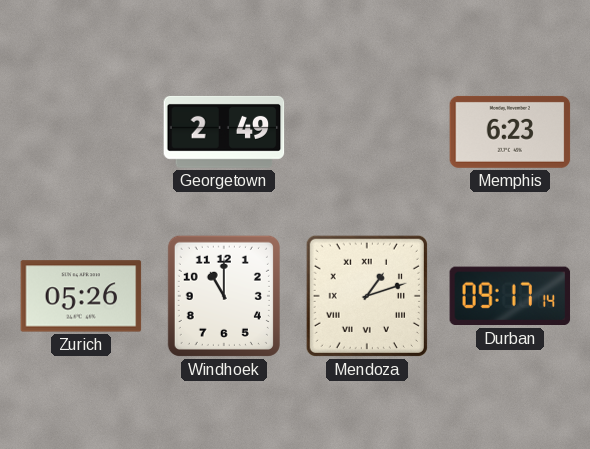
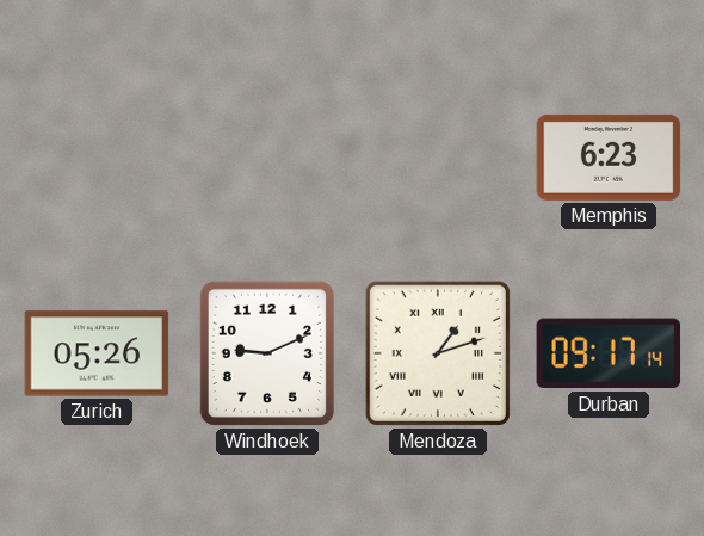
Georgetown: 2:49 -> none
Windhoek: 11:00 -> 9:11
